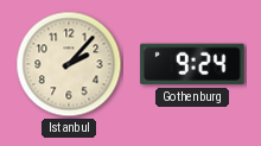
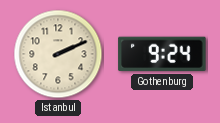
Istanbul: 2:07 -> 2:11
